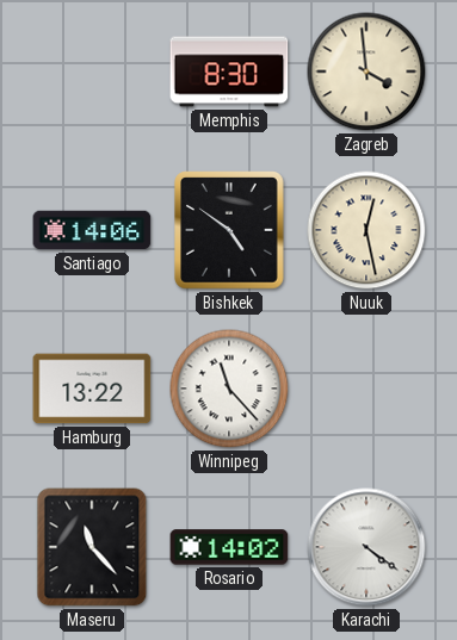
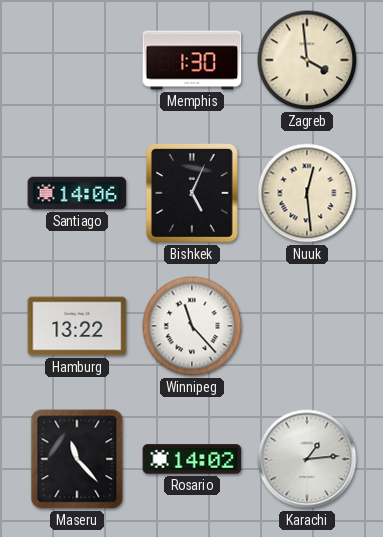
Memphis: 8:30 -> 1:30
Bishkek: 4:51 -> 5:04
Nuuk: 12:28 -> 12:29
Karachi: 4:21 -> 1:14
